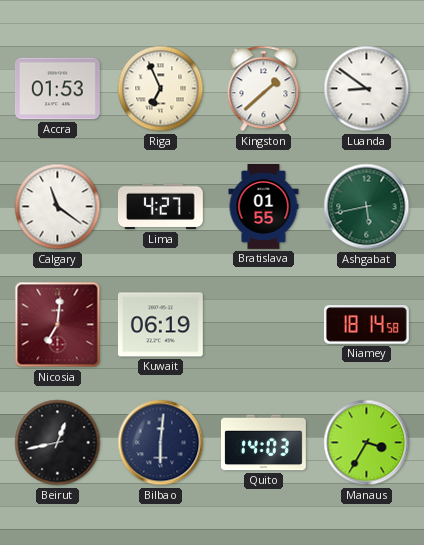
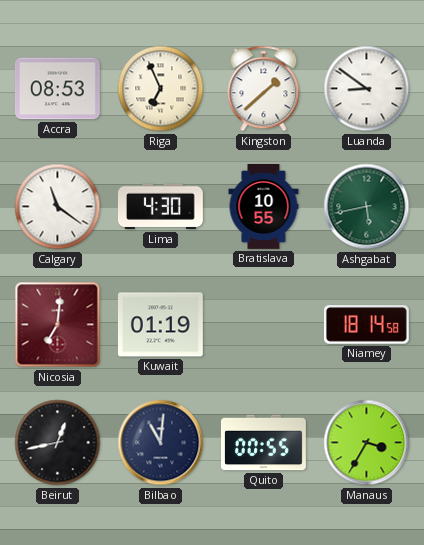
Accra: 01:53 -> 08:53
Lima: 4:27 -> 4:30
Bratislava: 01:55 -> 10:55
Kuwait: 06:19 -> 01:19
Bilbao: 6:01 -> 11:01
Quito: 14:03 -> 00:55
